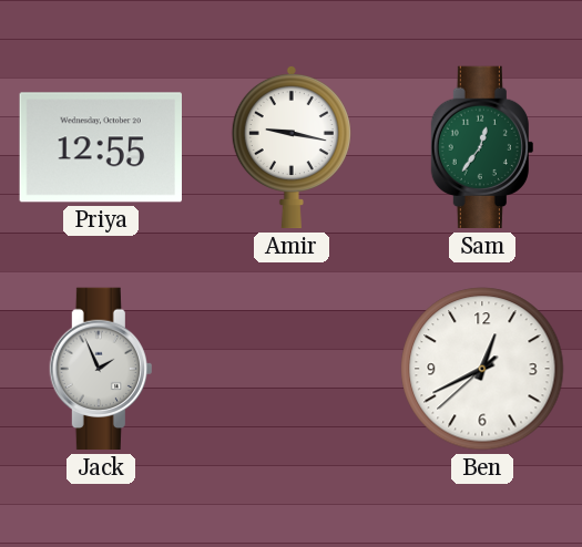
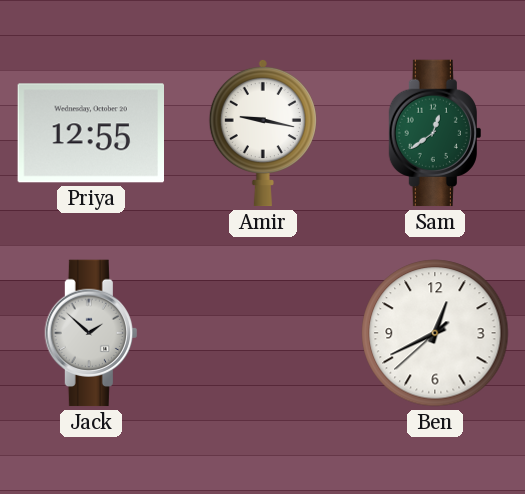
Sam: 12:36 -> 12:39
Jack: 1:56 -> 1:52
